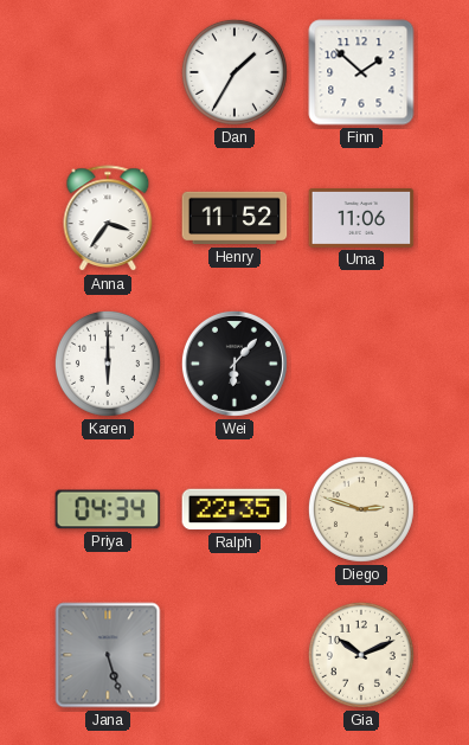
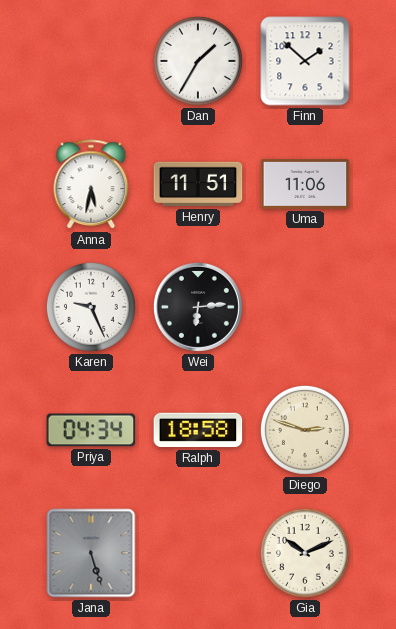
Anna: 3:36 -> 5:32
Henry: 11:52 -> 11:51
Karen: 6:00 -> 9:26
Wei: 6:07 -> 6:14
Ralph: 22:35 -> 18:58
